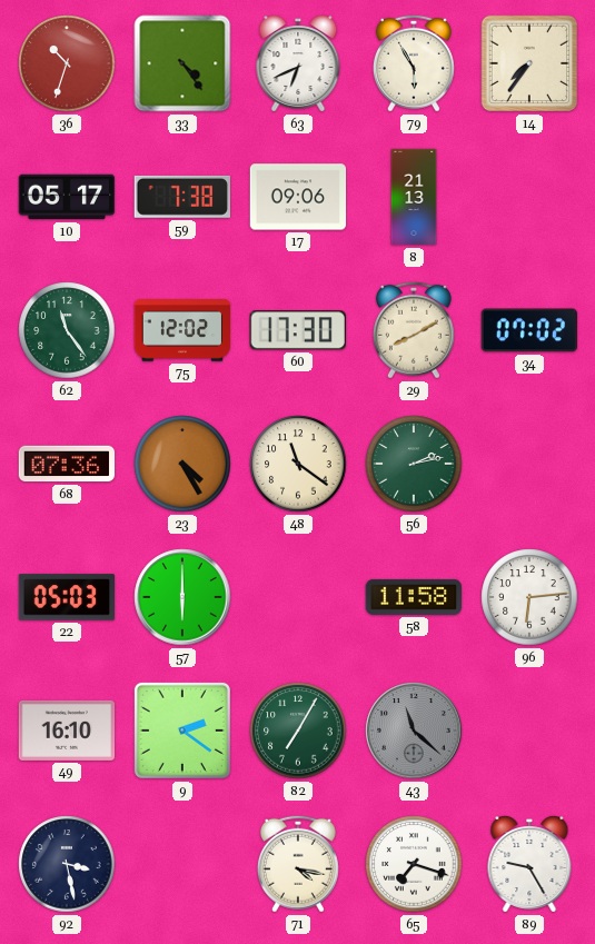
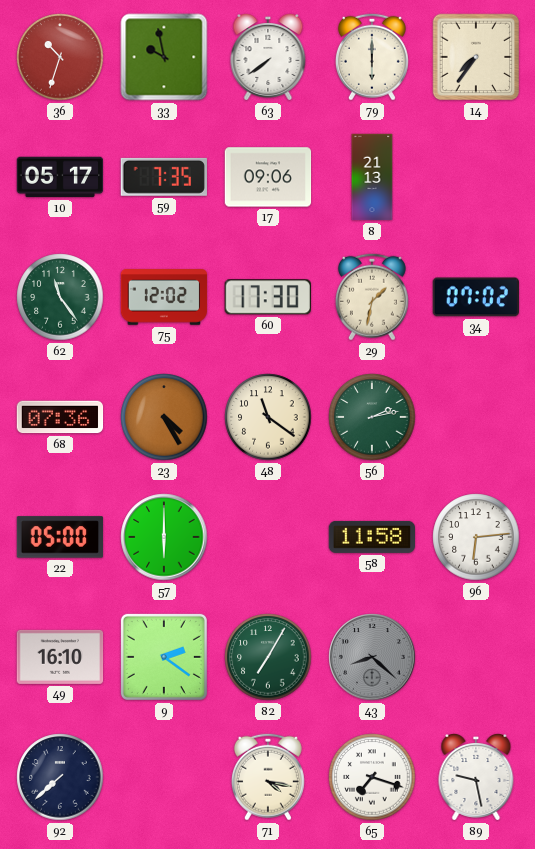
33: 4:24 -> 9:58
63: 6:41 -> 7:39
79: 5:55 -> 6:00
59: 7:38 -> 7:35
29: 8:10 -> 1:32
22: 05:03 -> 05:00
43: 11:22 -> 8:22
92: 3:28 -> 7:38
89: 9:25 -> 9:28
